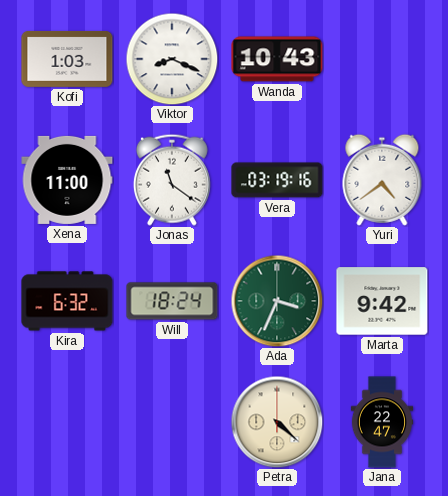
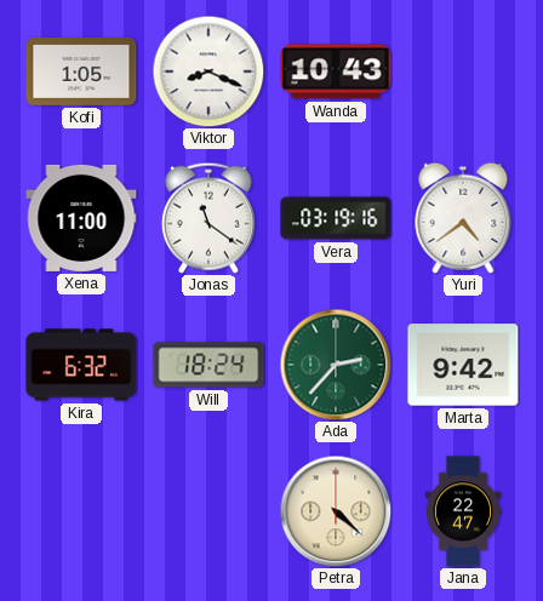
Kofi: 1:03 -> 1:05
Ada: 3:34 -> 2:37
